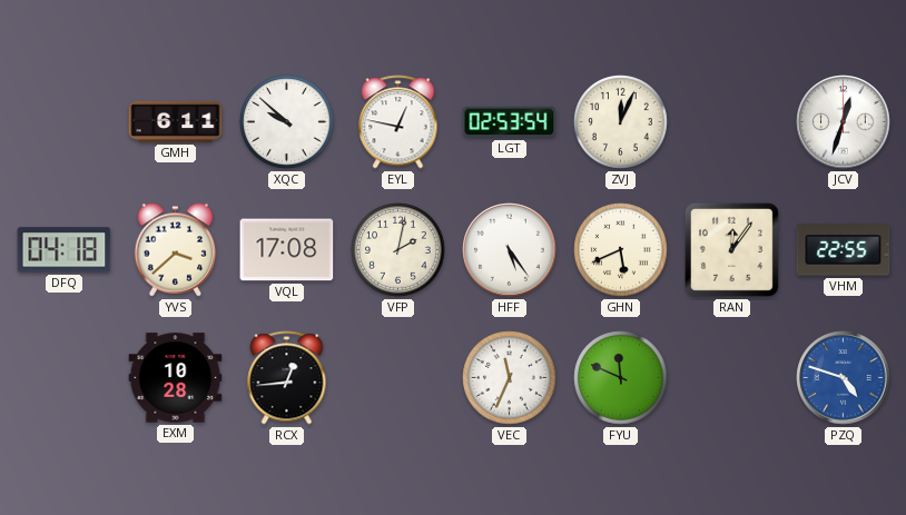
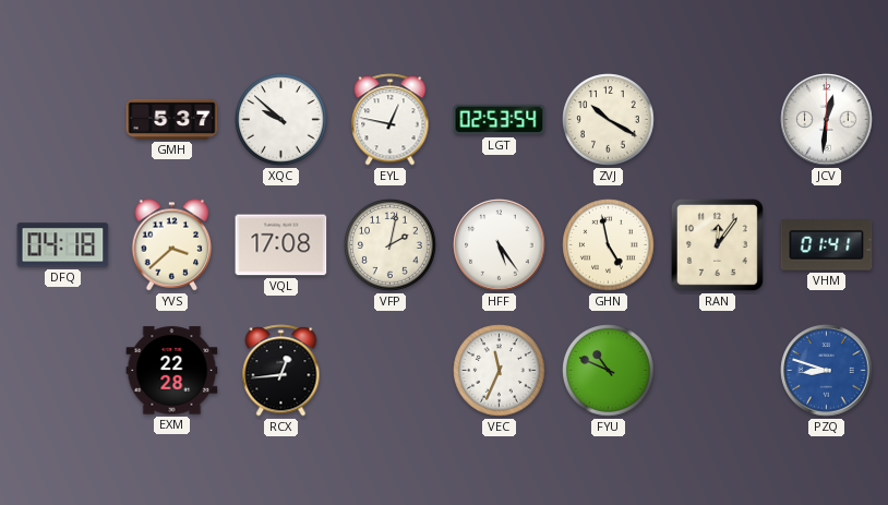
GMH: 6:11 -> 5:37
ZVJ: 12:04 -> 10:20
JCV: 12:33 -> 12:31
GHN: 5:41 -> 4:58
VHM: 22:55 -> 01:41
EXM: 10:28 -> 22:28
FYU: 11:49 -> 10:49
PZQ: 4:48 -> 8:48
